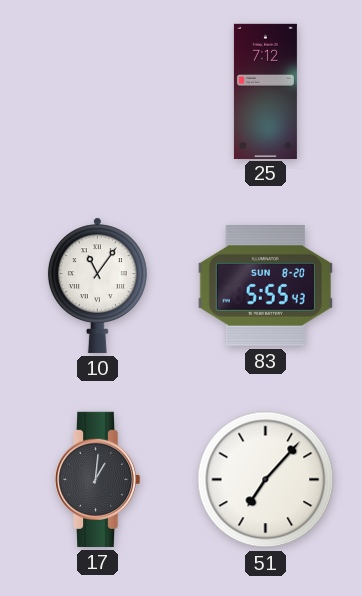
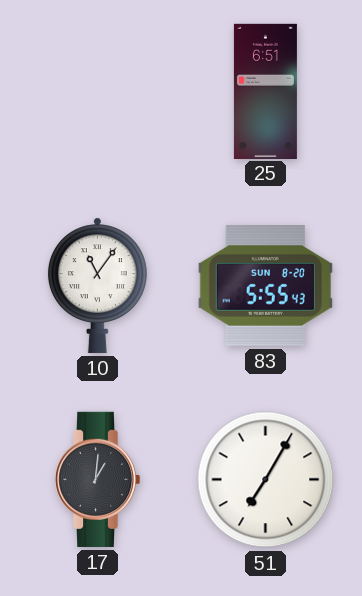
25: 7:12 -> 6:51
51: 7:07 -> 7:05
